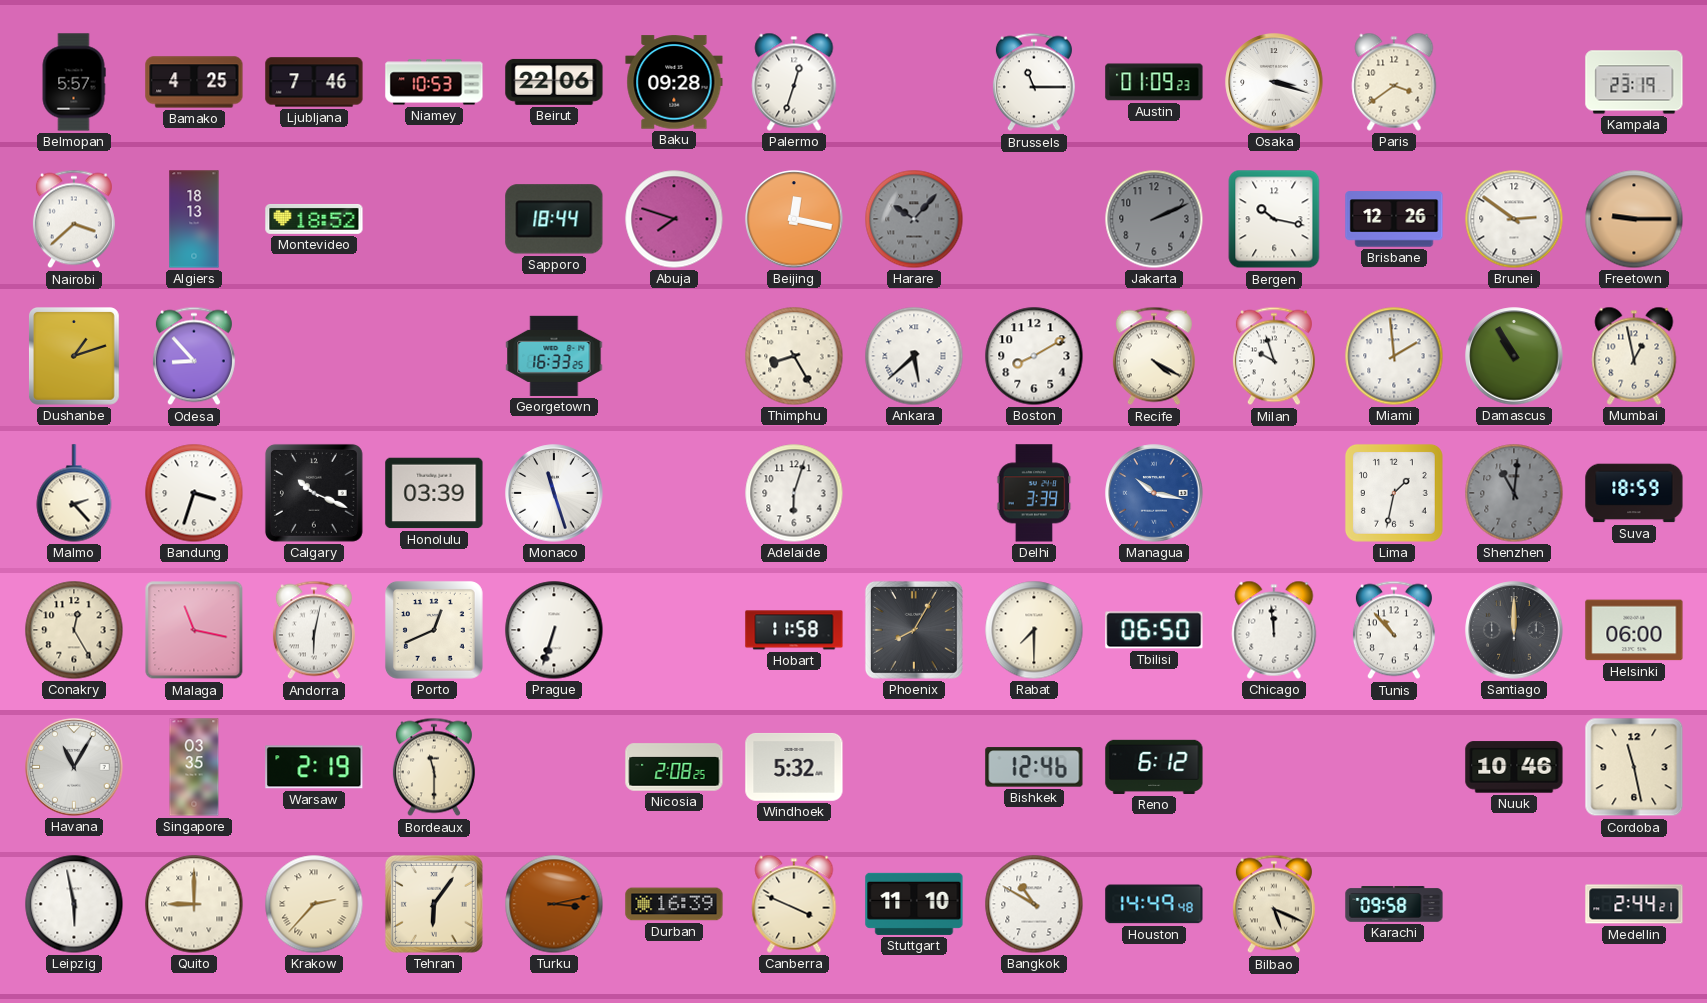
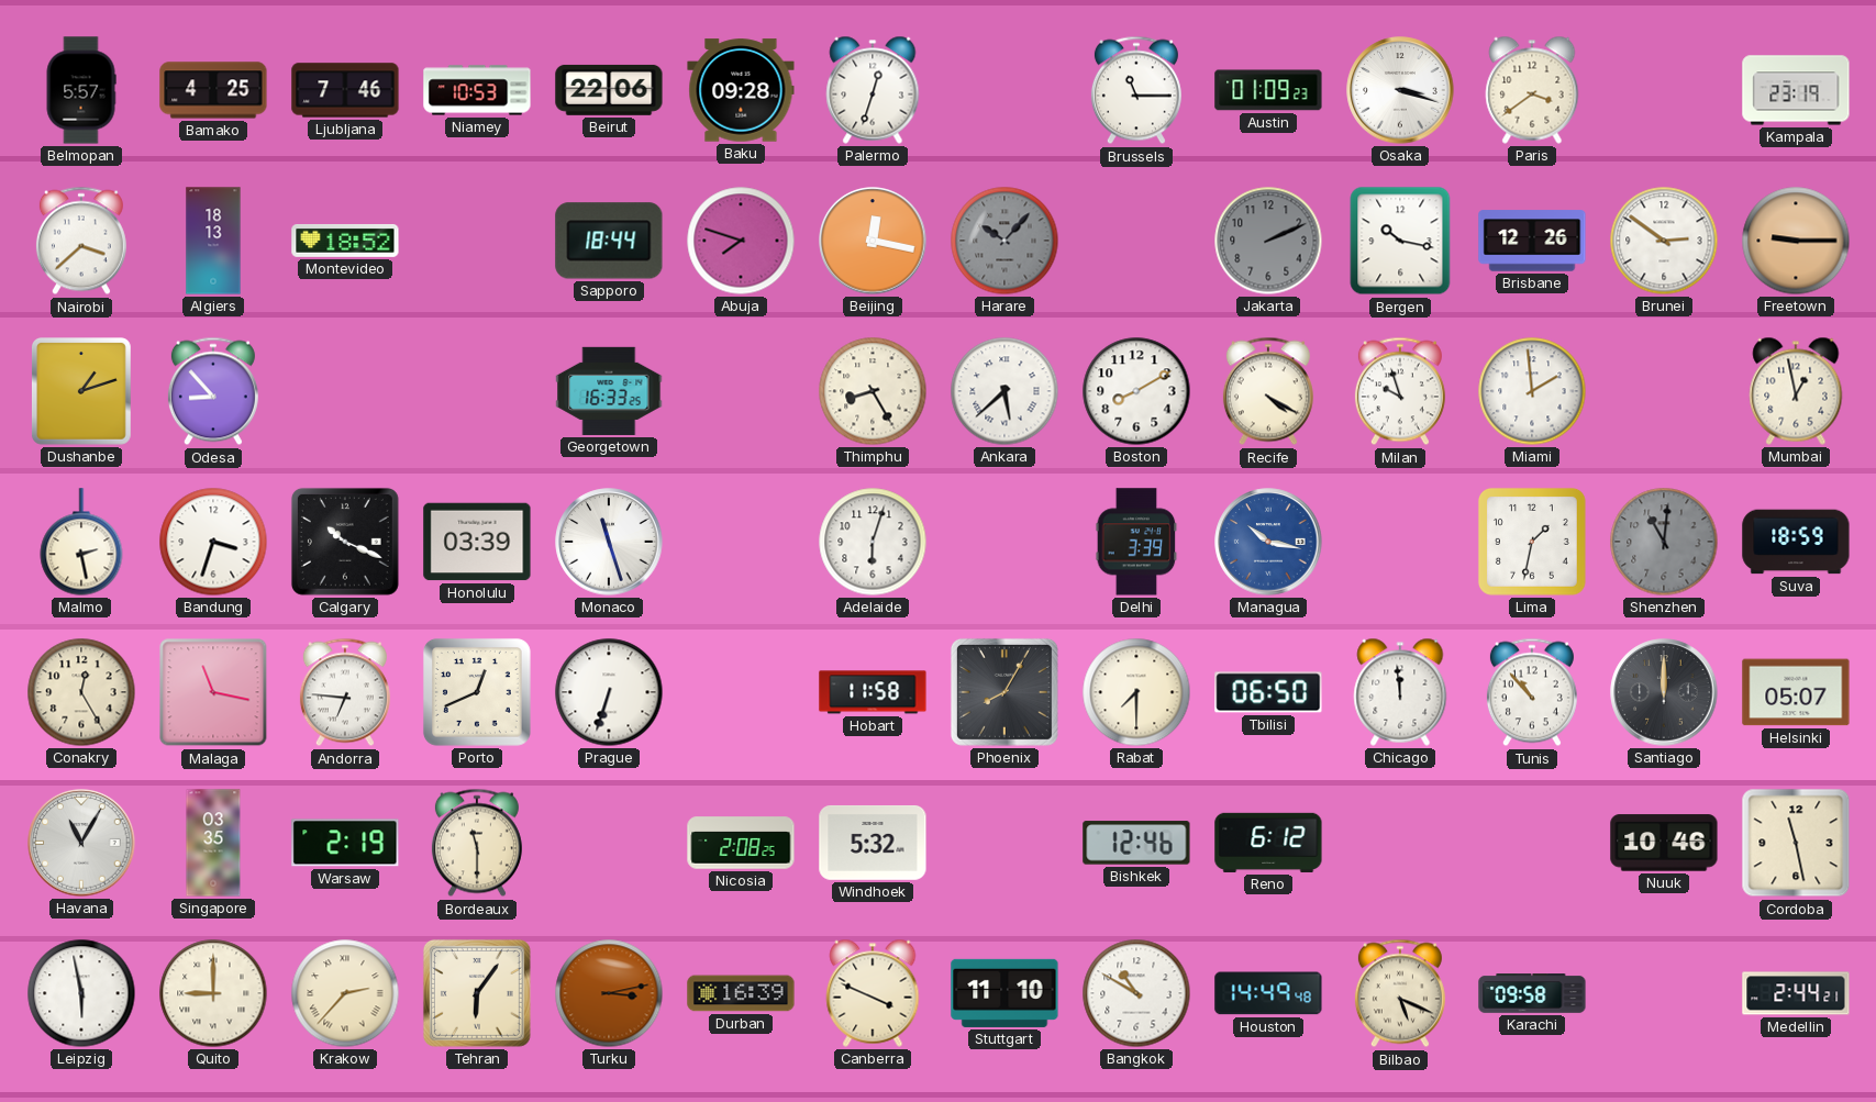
Damascus: 10:55 -> none
Malmo: 2:23 -> 2:28
Andorra: 6:02 -> 6:46
Helsinki: 06:00 -> 05:07
